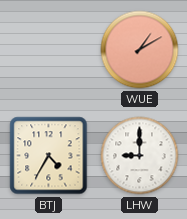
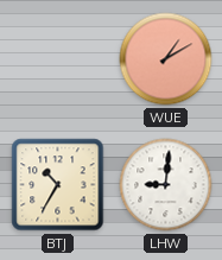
BTJ: 4:35 -> 10:35
LHW: 9:00 -> 9:01
